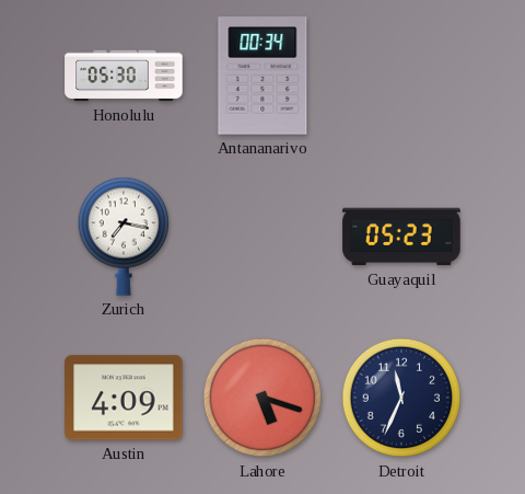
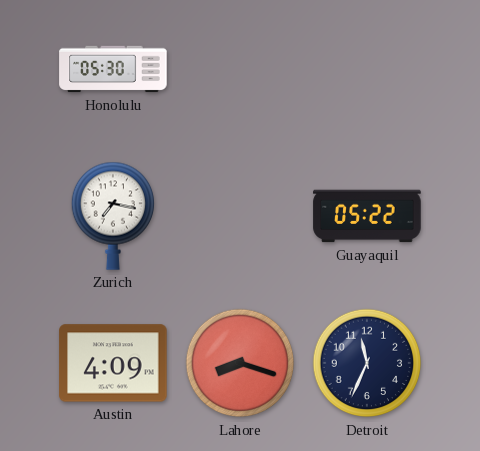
Antananarivo: 00:34 -> none
Guayaquil: 05:23 -> 05:22
Lahore: 5:18 -> 8:18
